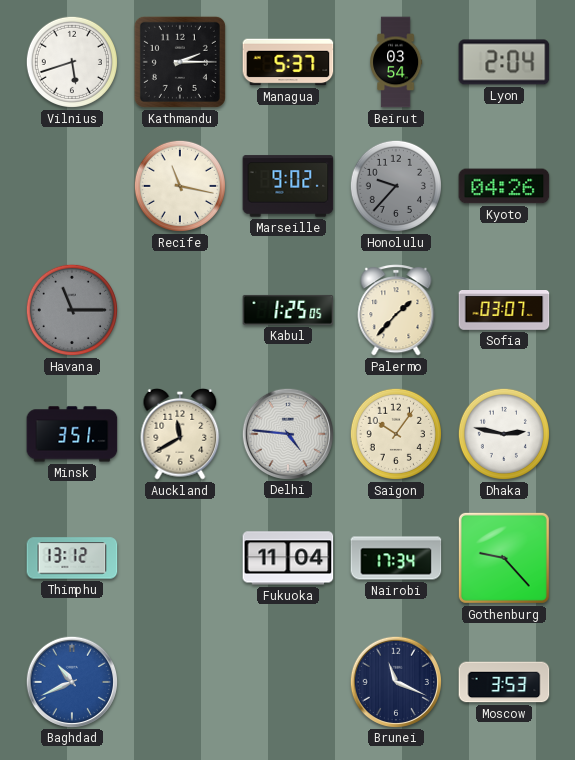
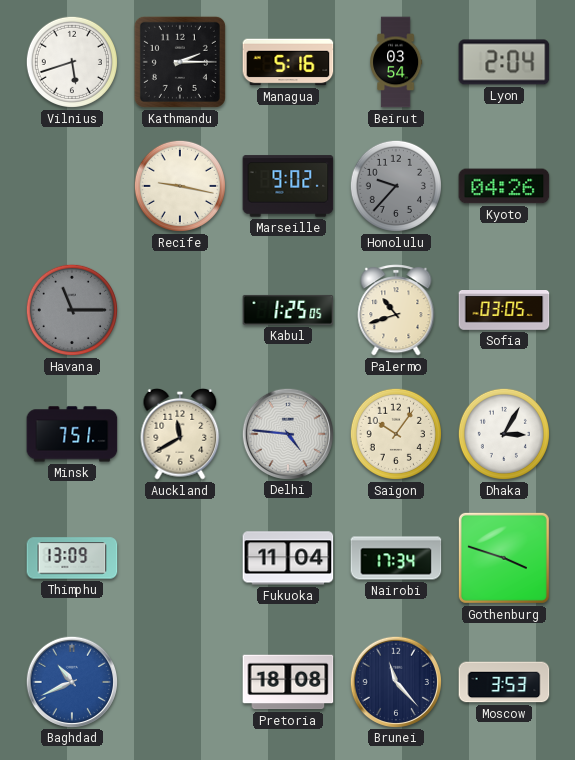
Managua: 5:37 -> 5:16
Recife: 11:17 -> 9:17
Palermo: 1:37 -> 10:42
Sofia: 03:07 -> 03:05
Minsk: 3:51 -> 7:51
Dhaka: 2:47 -> 3:05
Thimphu: 13:12 -> 13:09
Gothenburg: 9:23 -> 3:48
Pretoria: none -> 18:08
Brunei: 11:19 -> 11:23
